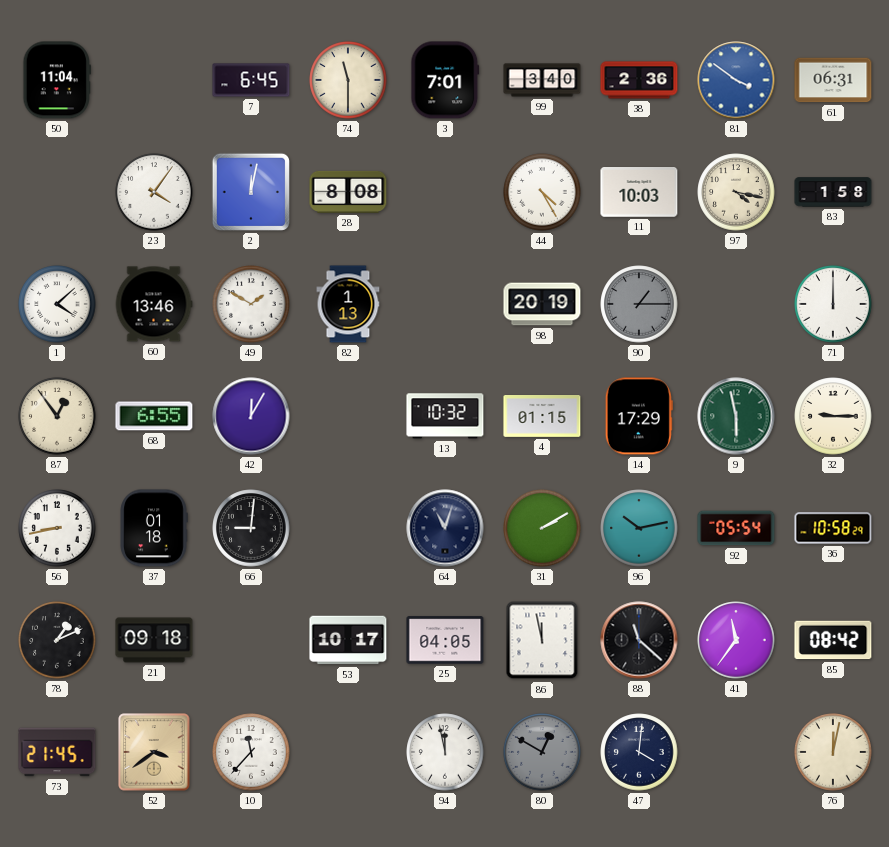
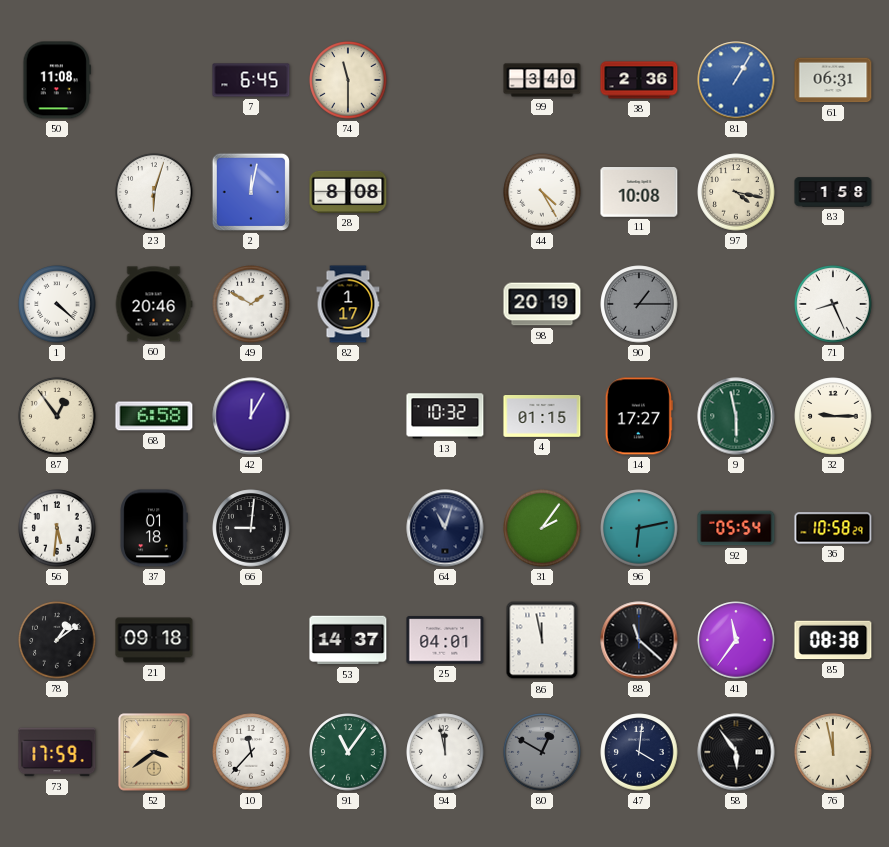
50: 11:04 -> 11:08
3: 7:01 -> none
81: 3:51 -> 1:05
23: 4:06 -> 6:03
11: 10:03 -> 10:08
1: 4:08 -> 4:22
60: 13:46 -> 20:46
82: 1:13 -> 1:17
71: 12:00 -> 8:26
68: 6:55 -> 6:58
14: 17:29 -> 17:27
56: 8:43 -> 5:31
31: 2:10 -> 2:06
96: 10:13 -> 6:13
78: 1:11 -> 1:09
53: 10:17 -> 14:37
25: 04:05 -> 04:01
85: 08:42 -> 08:38
73: 21:45 -> 17:59
91: none -> 11:06
58: none -> 5:54
76: 12:02 -> 11:58
